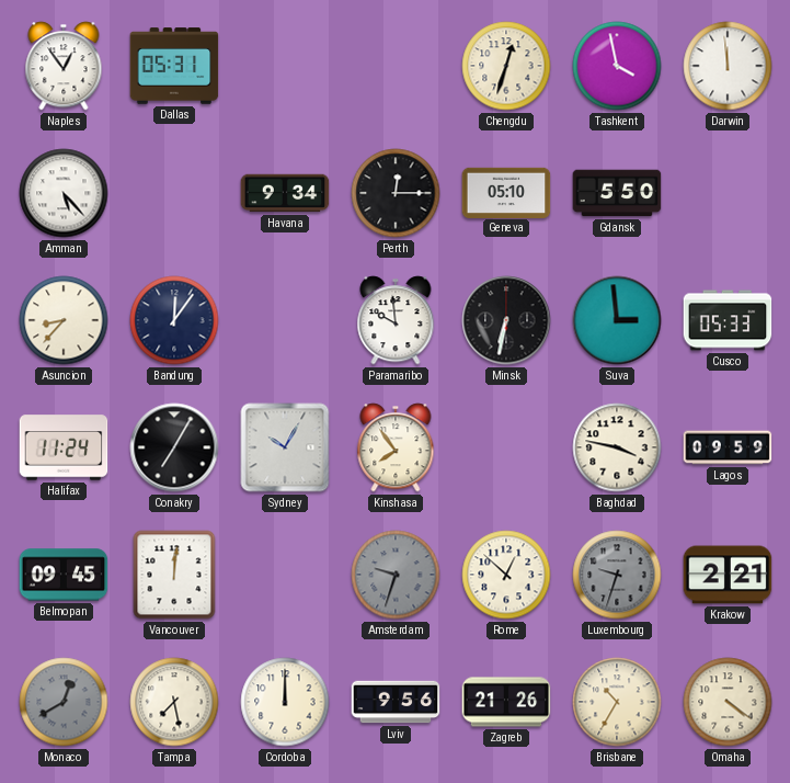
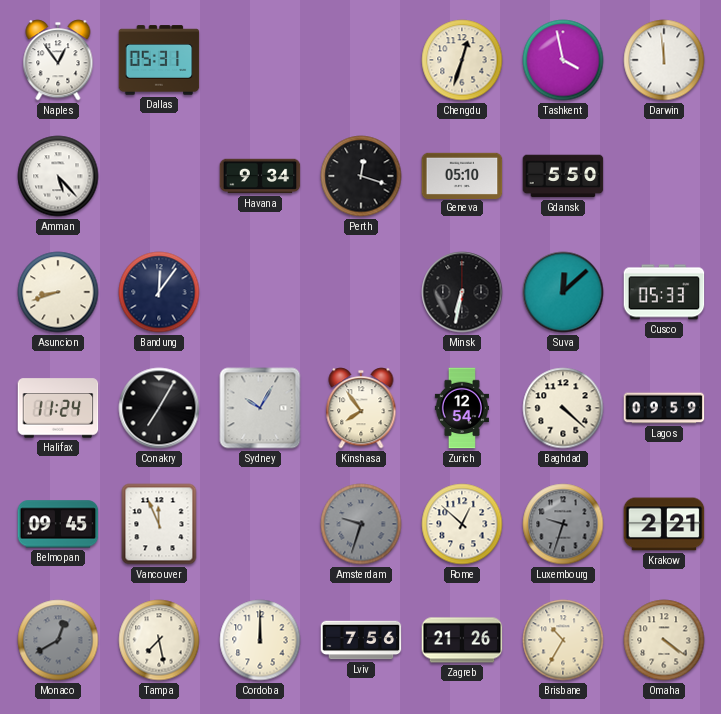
Perth: 12:15 -> 12:18
Asuncion: 8:37 -> 8:42
Paramaribo: 9:59 -> none
Suva: 2:59 -> 12:08
Zurich: none -> 12:54
Baghdad: 3:47 -> 4:22
Vancouver: 12:01 -> 11:56
Lviv: 9:56 -> 7:56
